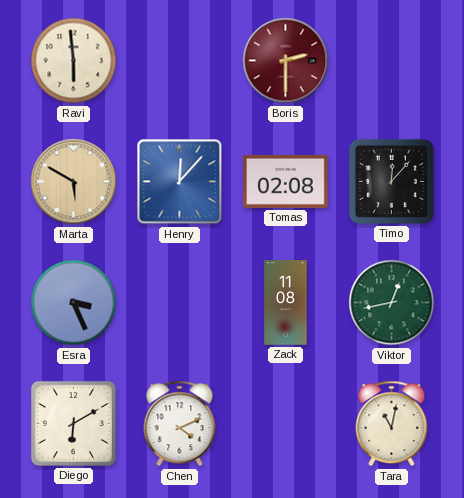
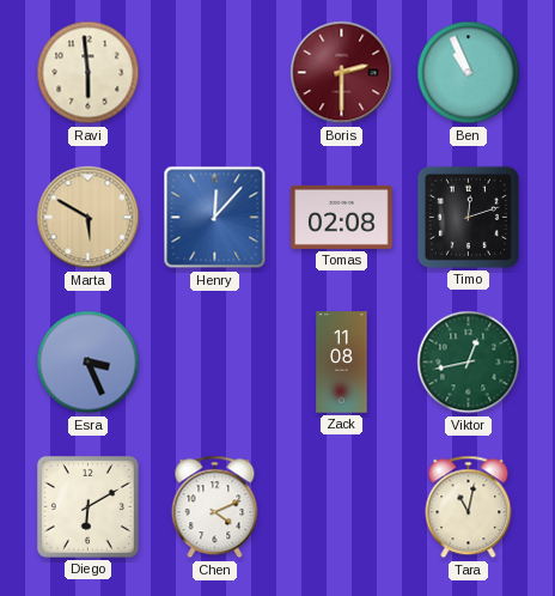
Ben: none -> 10:56
Timo: 12:07 -> 12:12
